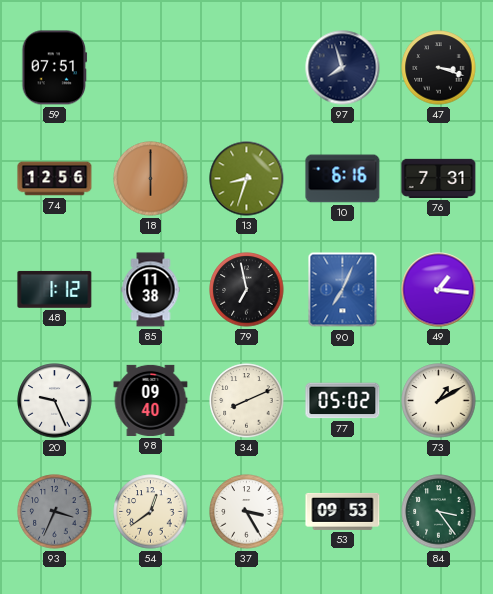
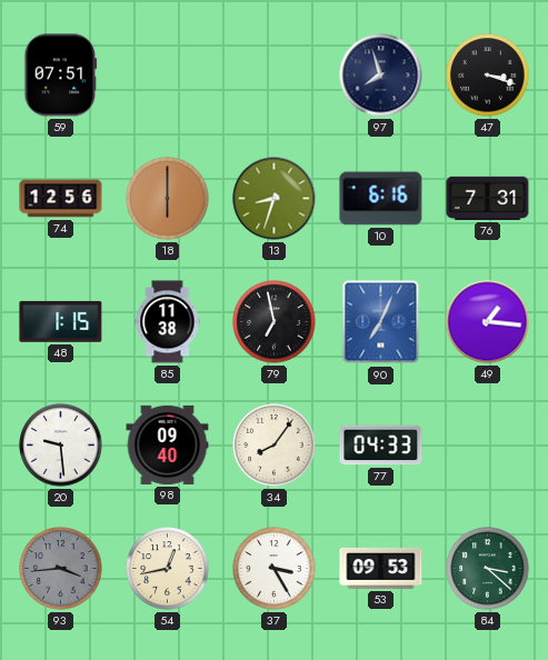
48: 1:12 -> 1:15
20: 9:26 -> 9:29
34: 8:11 -> 8:06
77: 05:02 -> 04:33
73: 1:10 -> none
93: 3:34 -> 3:44
54: 12:39 -> 12:43
84: 3:24 -> 3:22
